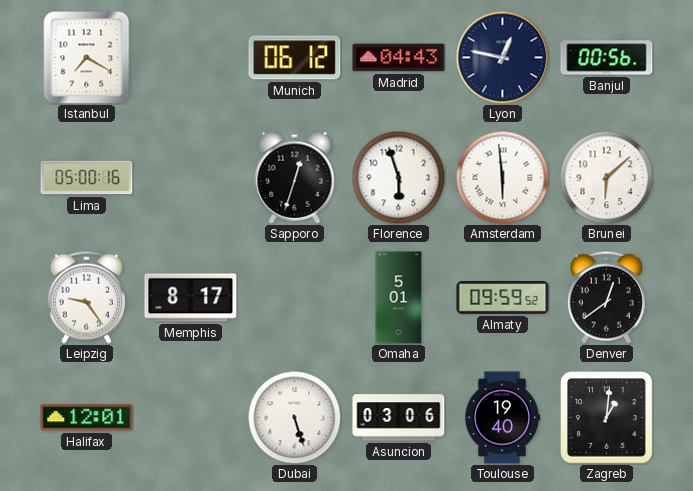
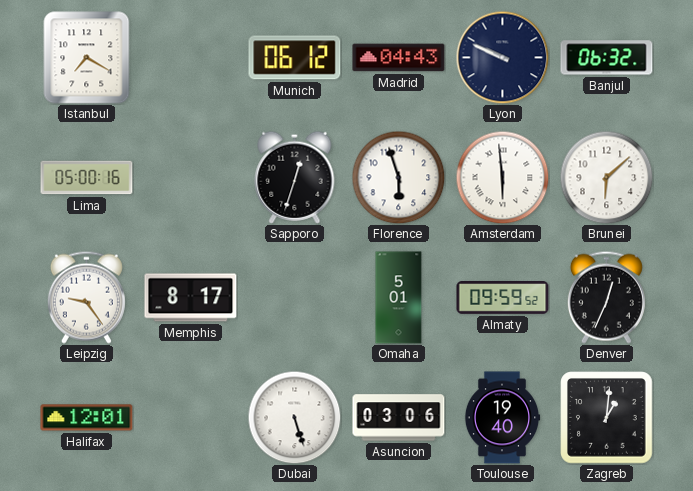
Lyon: 12:47 -> 9:49
Banjul: 00:56 -> 06:32
Denver: 12:39 -> 12:34
